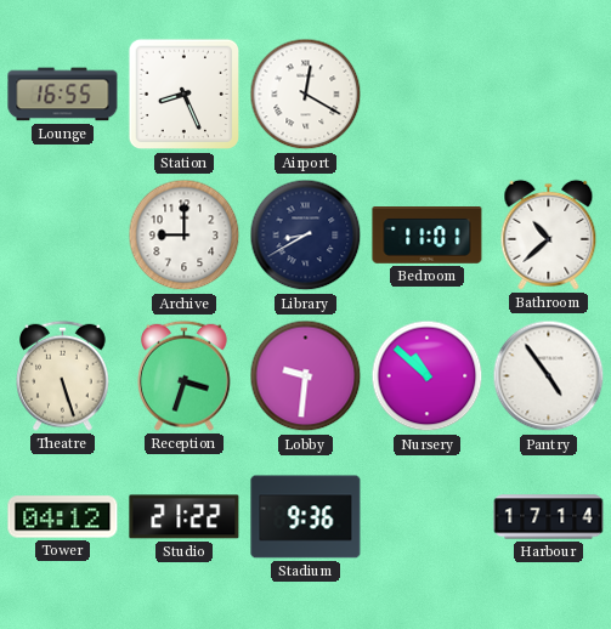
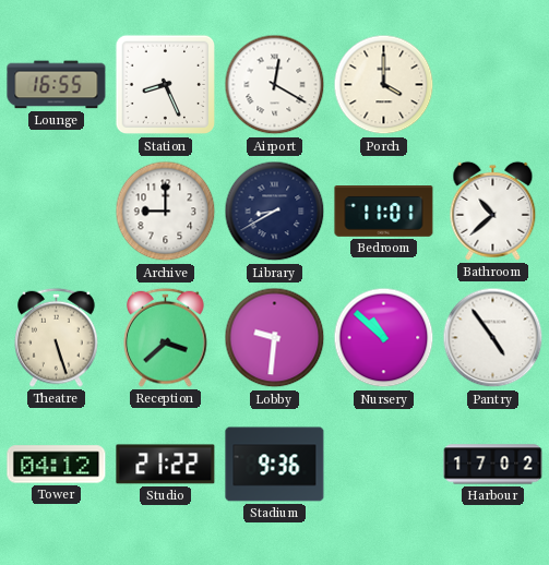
Porch: none -> 4:00
Reception: 3:33 -> 3:38
Harbour: 17:14 -> 17:02
